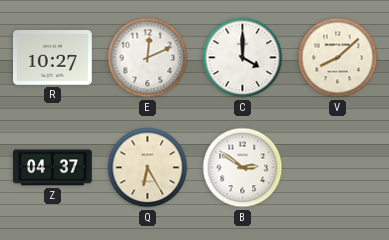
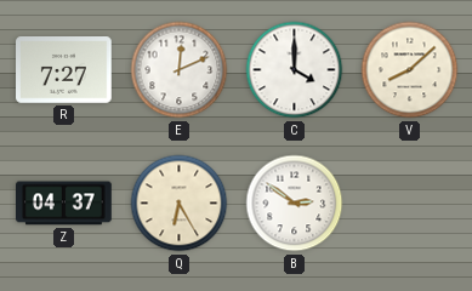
R: 10:27 -> 7:27
